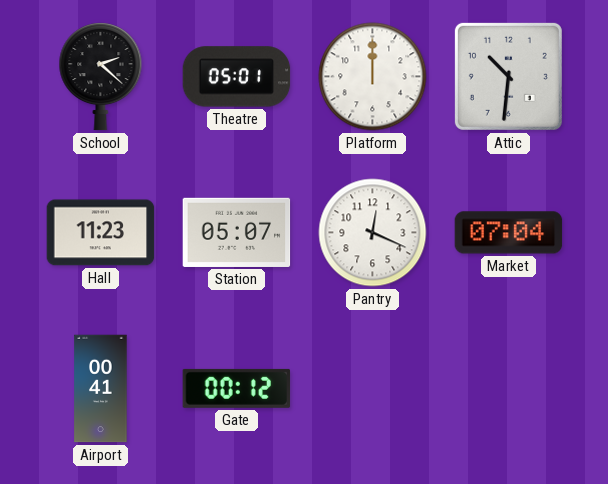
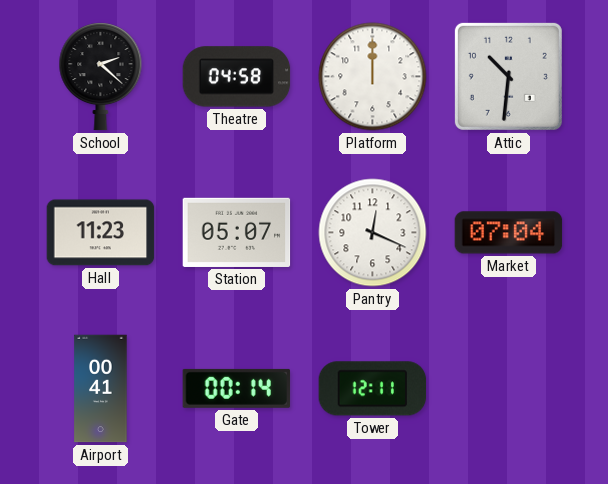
Theatre: 05:01 -> 04:58
Gate: 00:12 -> 00:14
Tower: none -> 12:11
